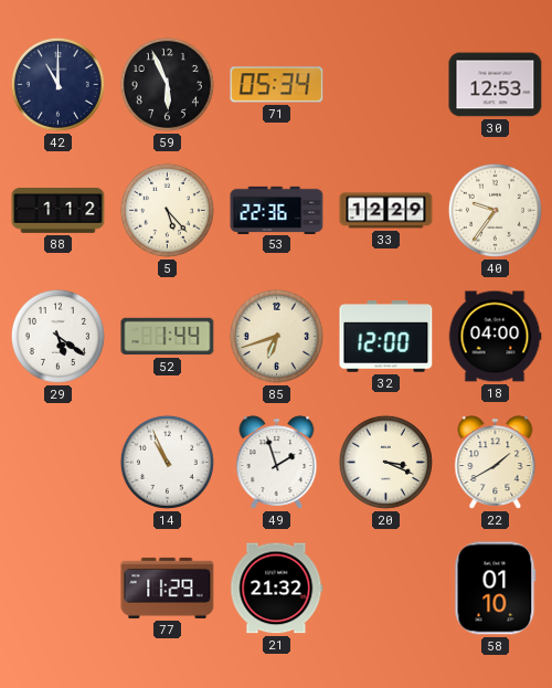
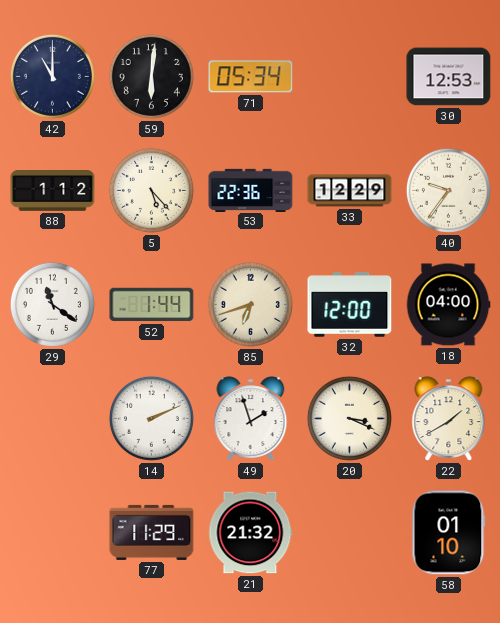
59: 5:56 -> 6:01
29: 5:21 -> 11:21
14: 10:56 -> 2:11
